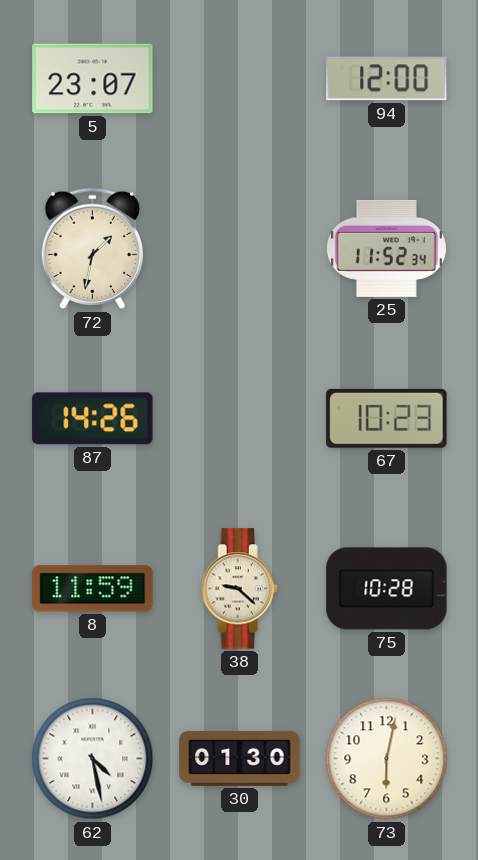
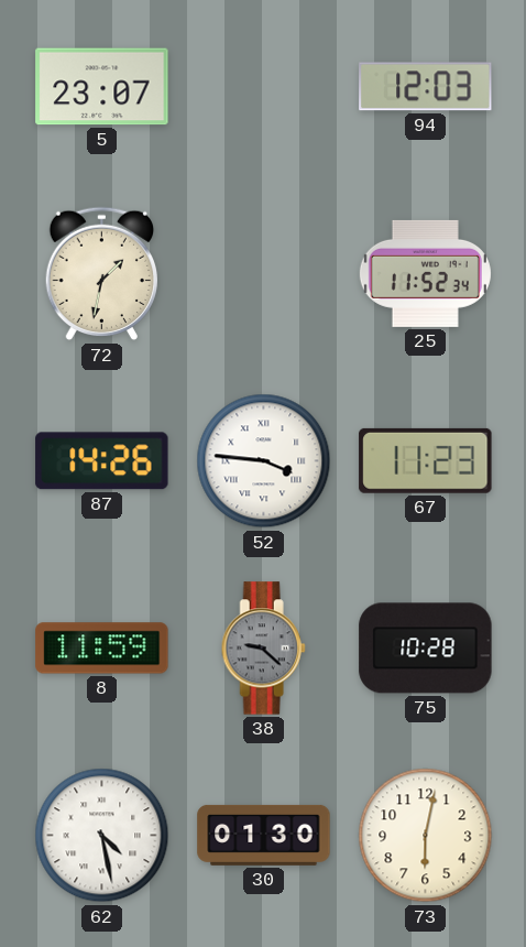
94: 12:00 -> 12:03
52: none -> 3:46
67: 10:23 -> 11:23
38 dial: cream -> grey
